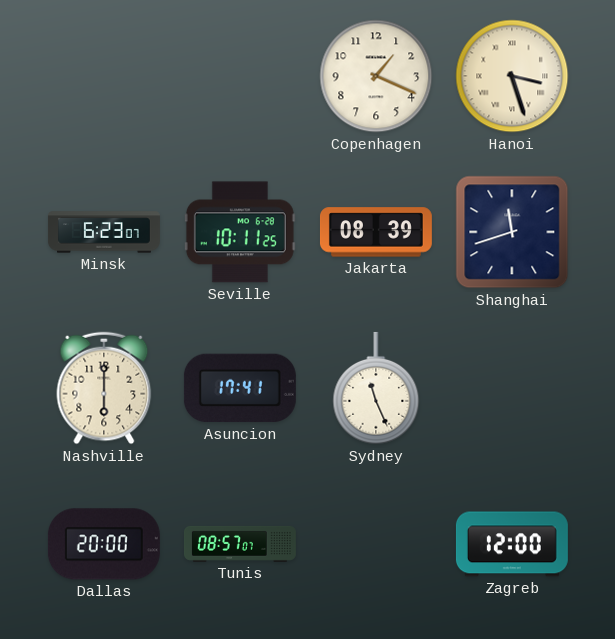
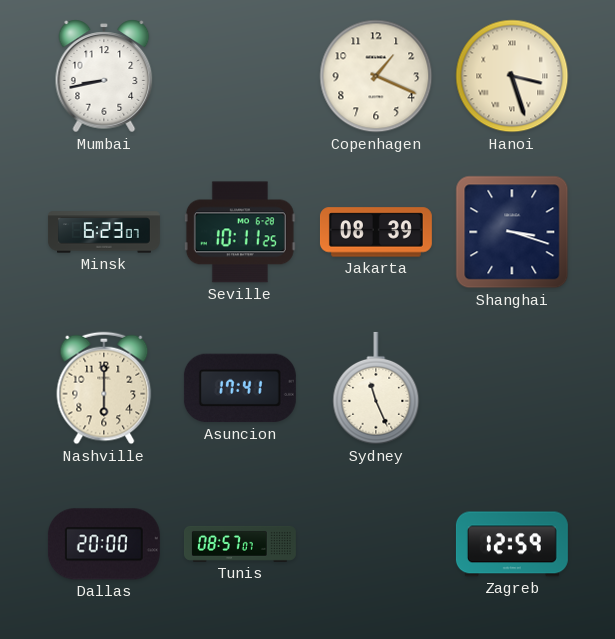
Mumbai: none -> 8:43
Shanghai: 11:42 -> 3:18
Zagreb: 12:00 -> 12:59
